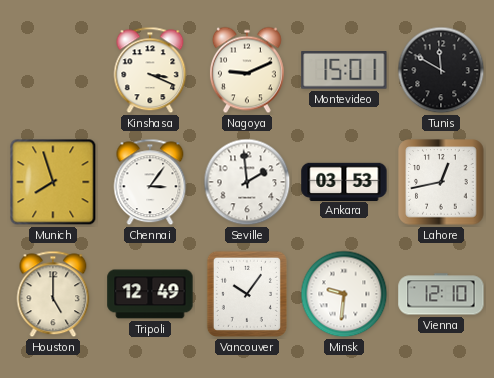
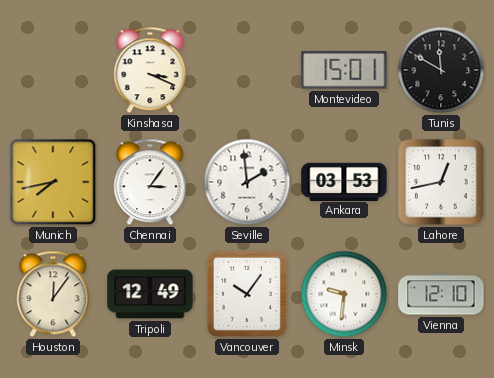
Nagoya: 9:11 -> none
Munich: 7:57 -> 7:43
Houston: 5:00 -> 12:06
